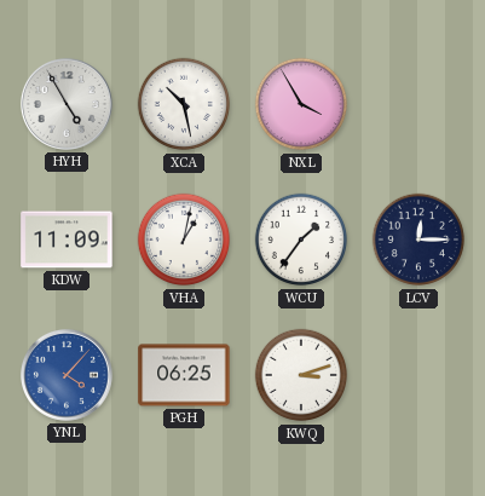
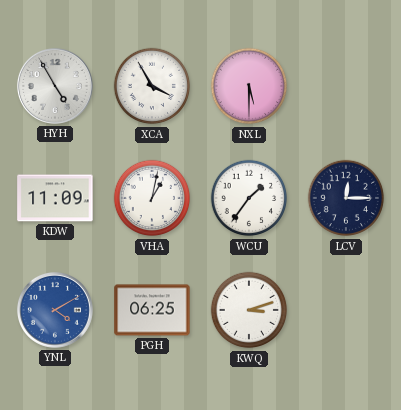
XCA: 10:28 -> 3:55
NXL: 3:55 -> 5:30
YNL: 4:07 -> 4:10
